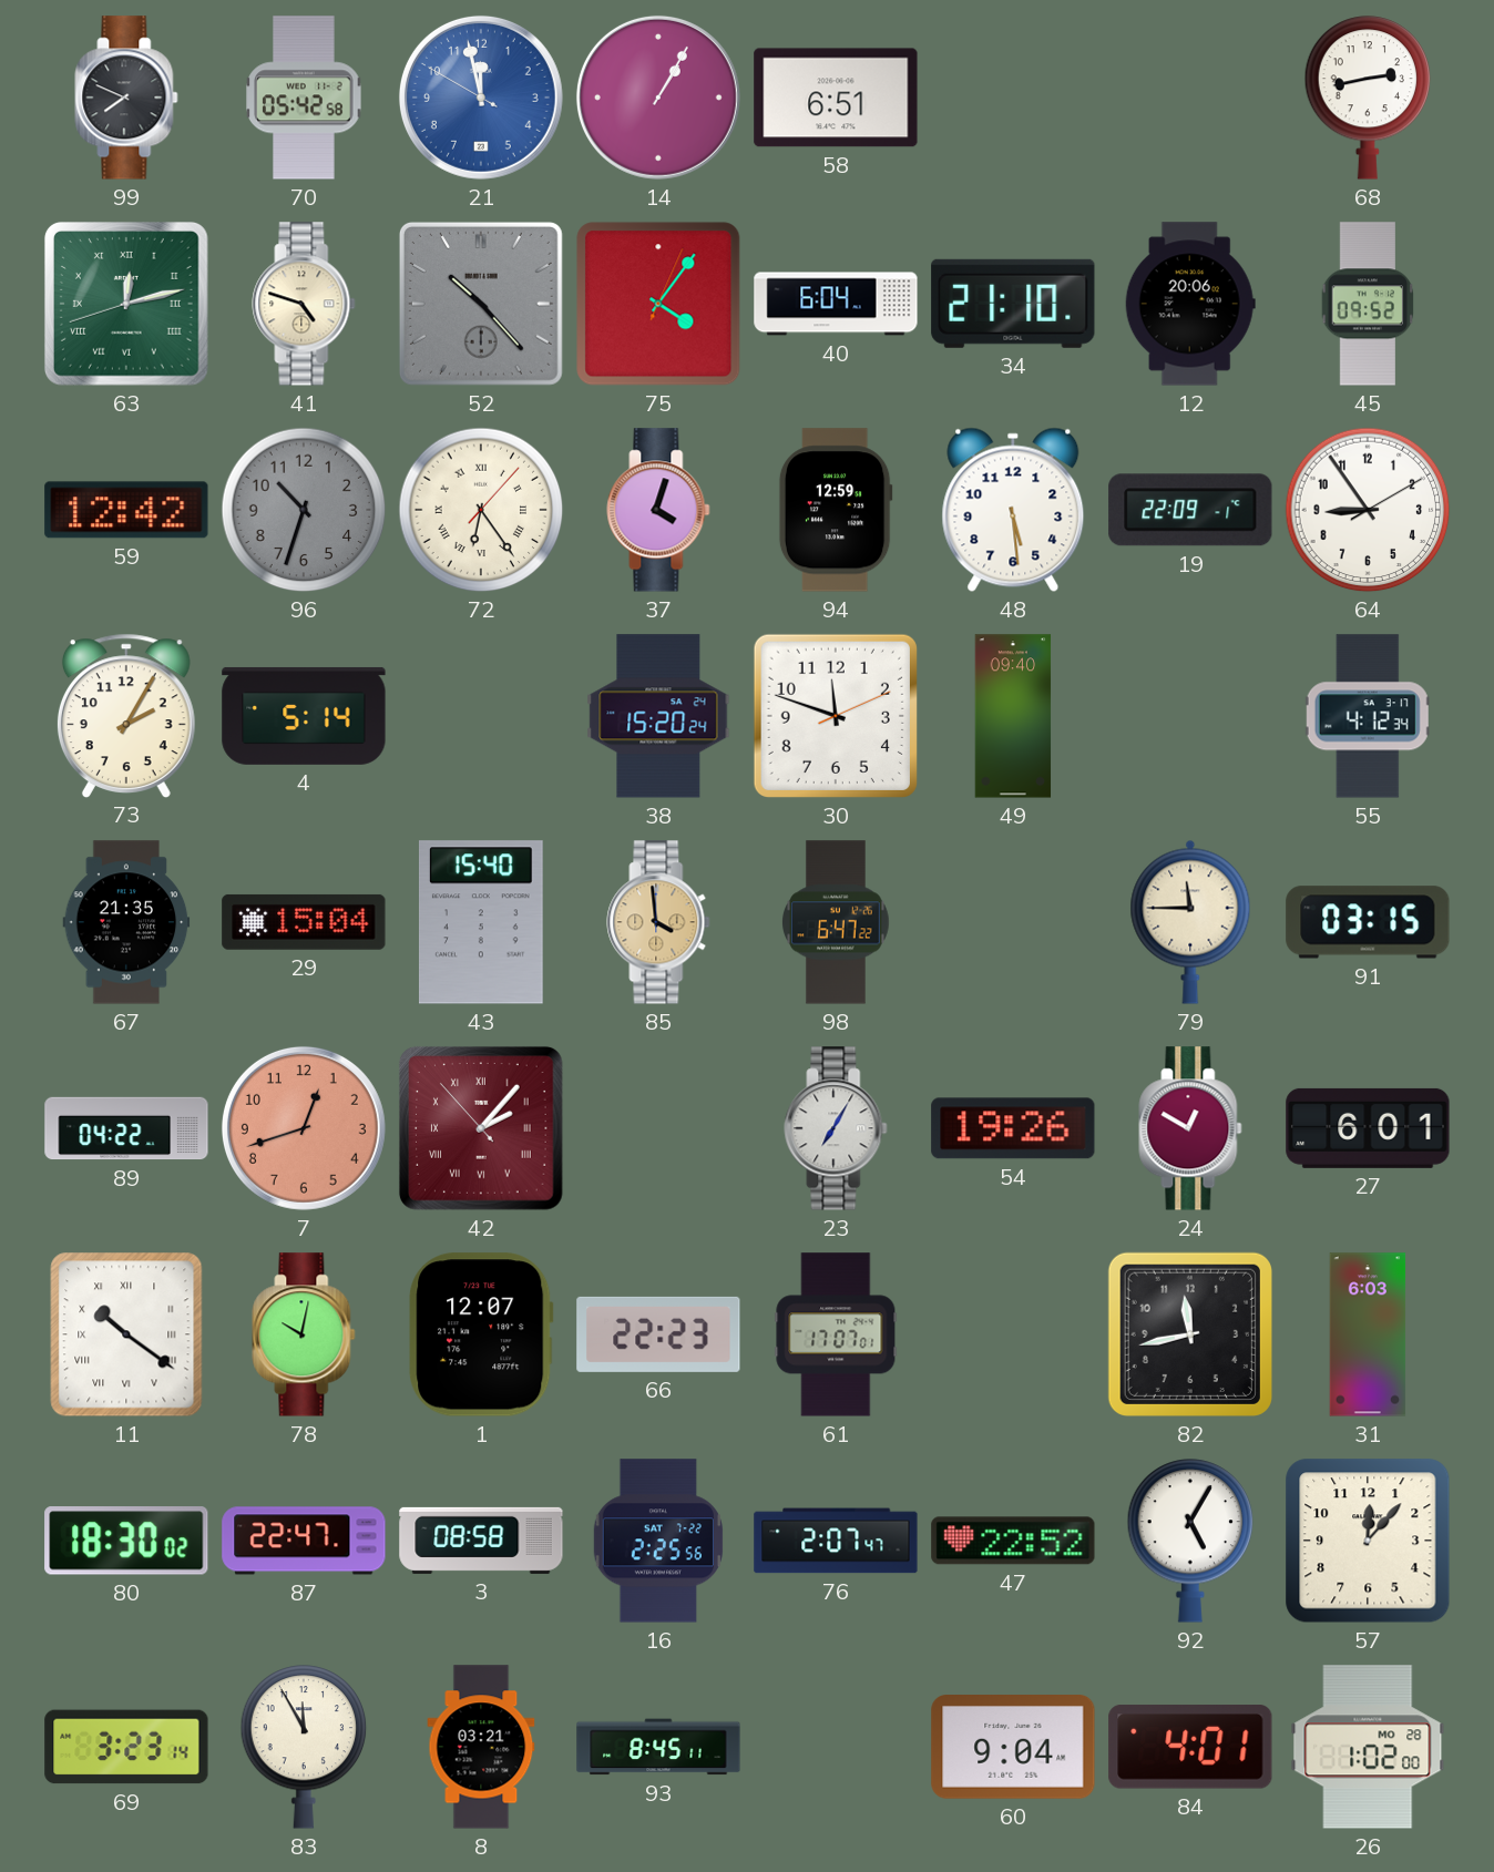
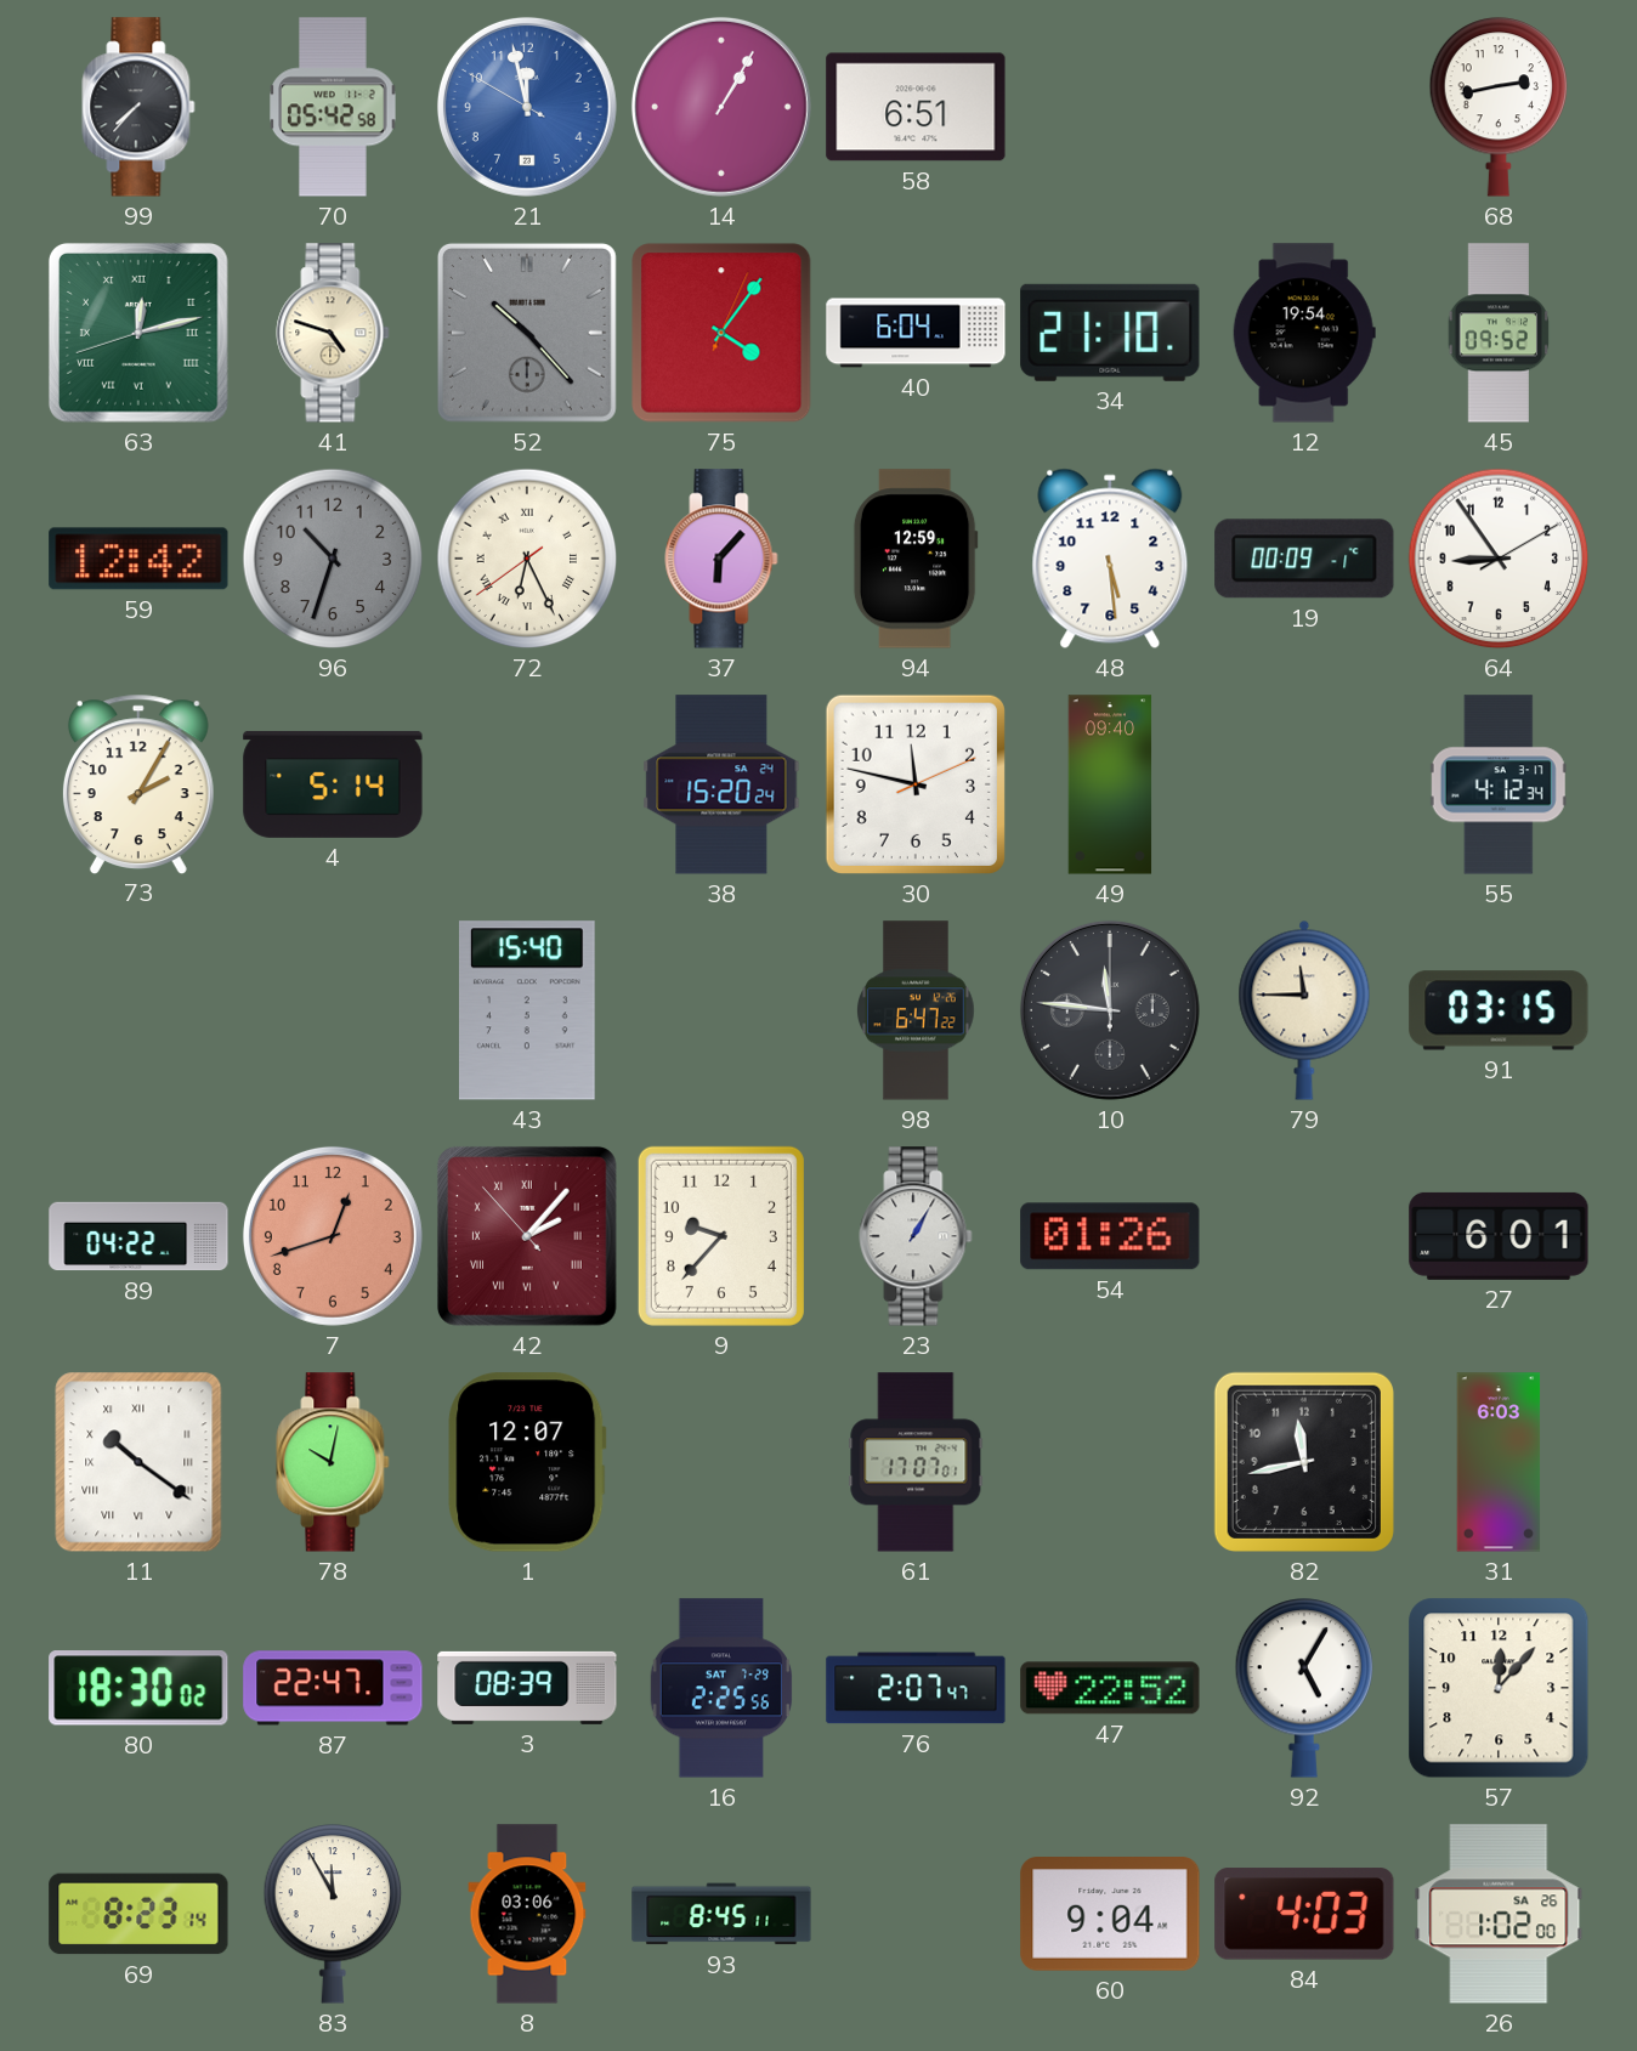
99: 7:49 -> 7:37
12: 20:06 -> 19:54
72: 6:24 -> 6:25
37: 4:03 -> 6:07
19: 22:09 -> 00:09
30: 11:48 -> 11:47
67: 21:35 -> none
29: 15:04 -> none
85: 3:59 -> none
10: none -> 11:46
9: none -> 9:37
23: 7:05 -> 1:05
54: 19:26 -> 01:26
24: 12:50 -> none
66: 22:23 -> none
3: 08:58 -> 08:39
16 date: SAT 7-22 -> SAT 7-29
69: 3:23 -> 8:23
8: 03:21 -> 03:06
84: 4:01 -> 4:03
26 date: MO 28 -> SA 26
